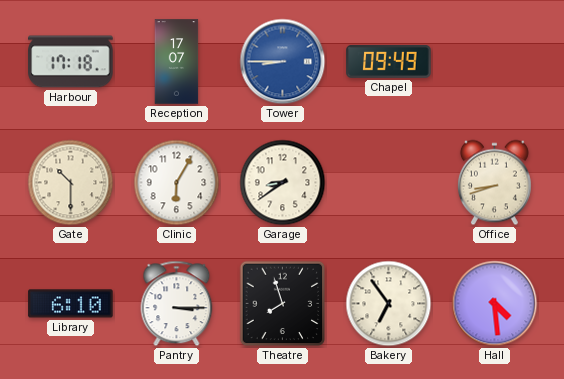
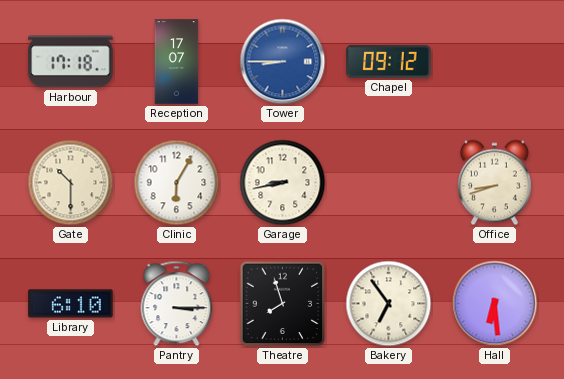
Chapel: 09:49 -> 09:12
Garage: 8:39 -> 8:43
Hall: 4:29 -> 6:29
